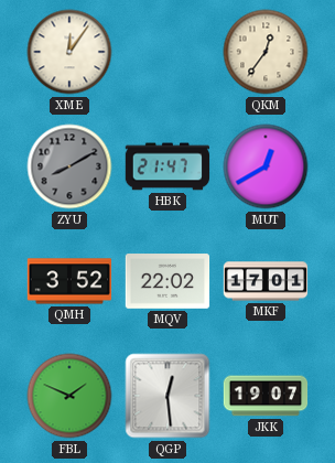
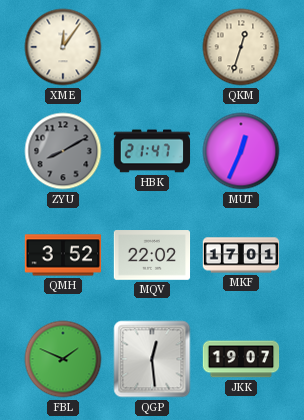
QKM: 12:36 -> 12:33
MUT: 12:40 -> 12:34
